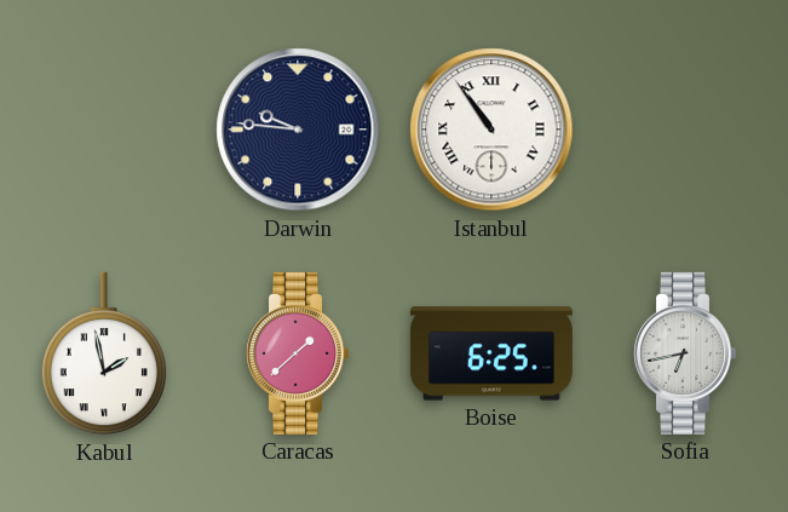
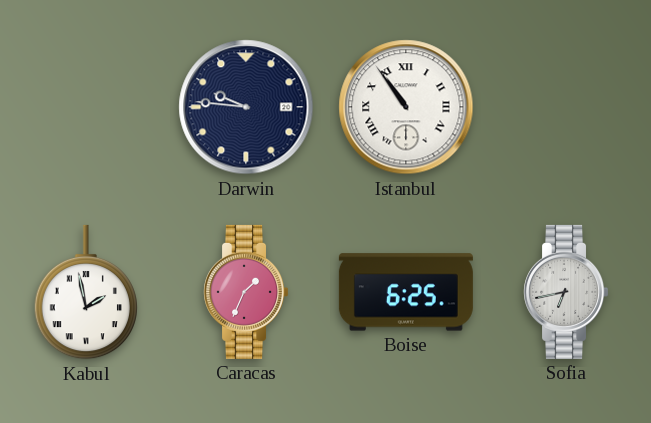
Caracas: 1:38 -> 1:34
